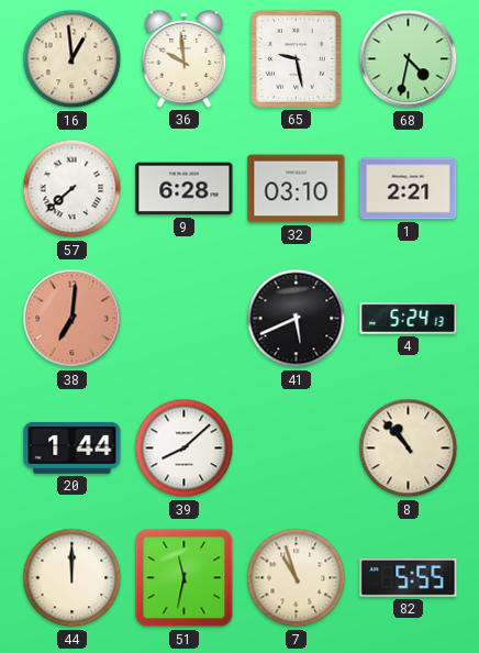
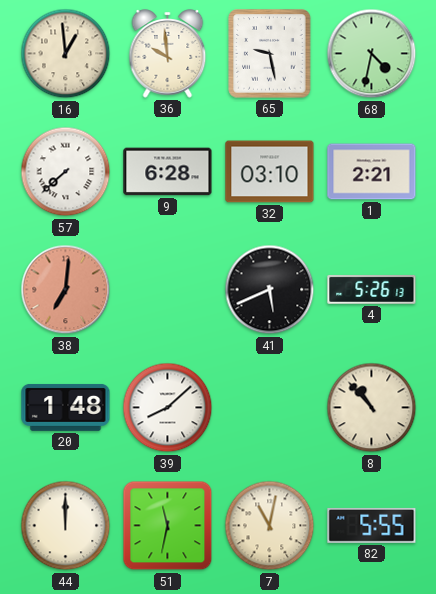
4: 5:24 -> 5:26
20: 1:44 -> 1:48
7: 10:57 -> 11:02
